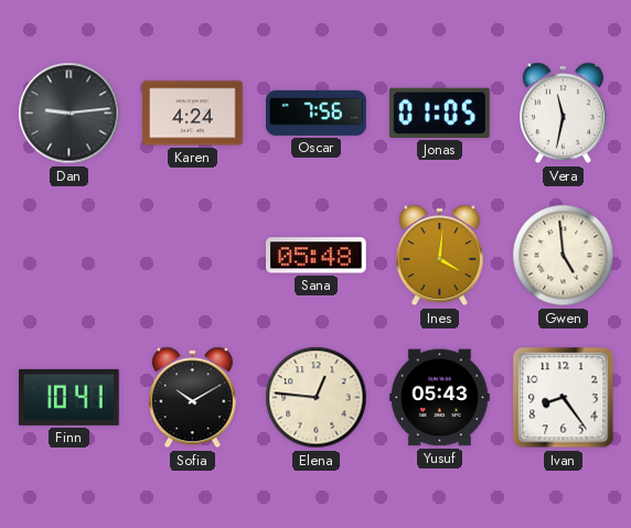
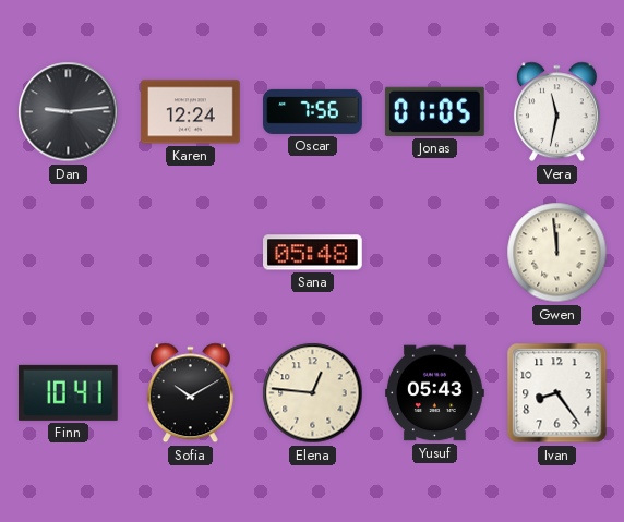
Karen: 4:24 -> 12:24
Ines: 4:01 -> none
Gwen: 4:59 -> 11:59
